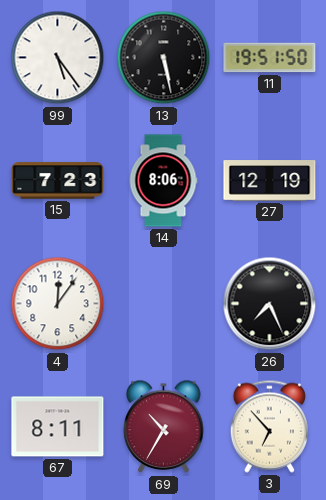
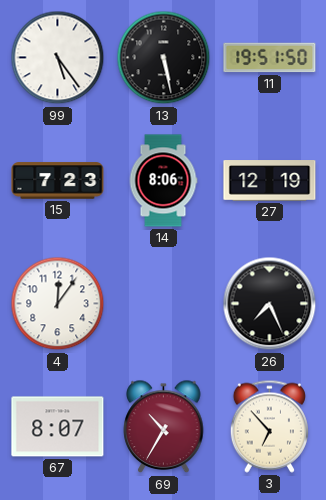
67: 8:11 -> 8:07
